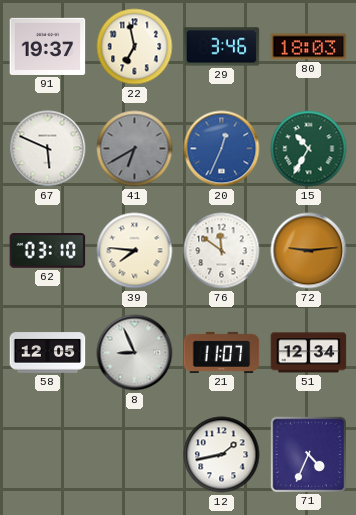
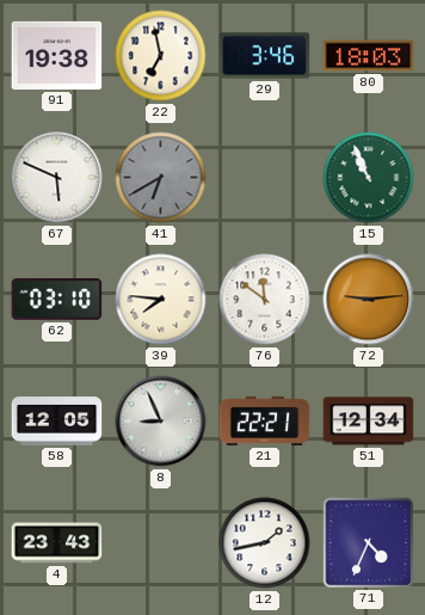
91: 19:37 -> 19:38
20: 12:34 -> none
15: 10:35 -> 10:56
21: 11:07 -> 22:21
4: none -> 23:43
